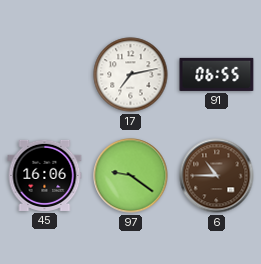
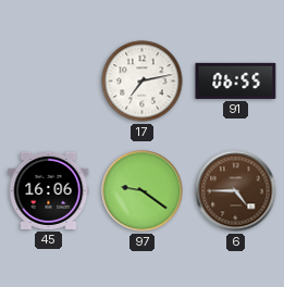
6: 10:45 -> 4:45
